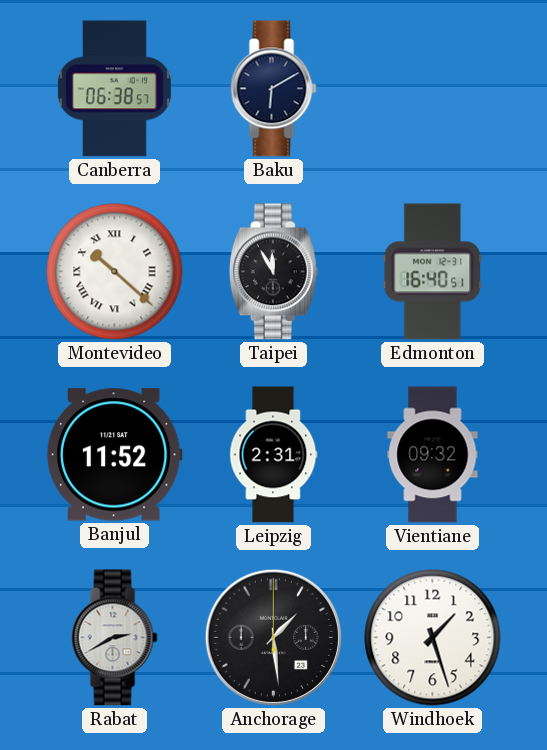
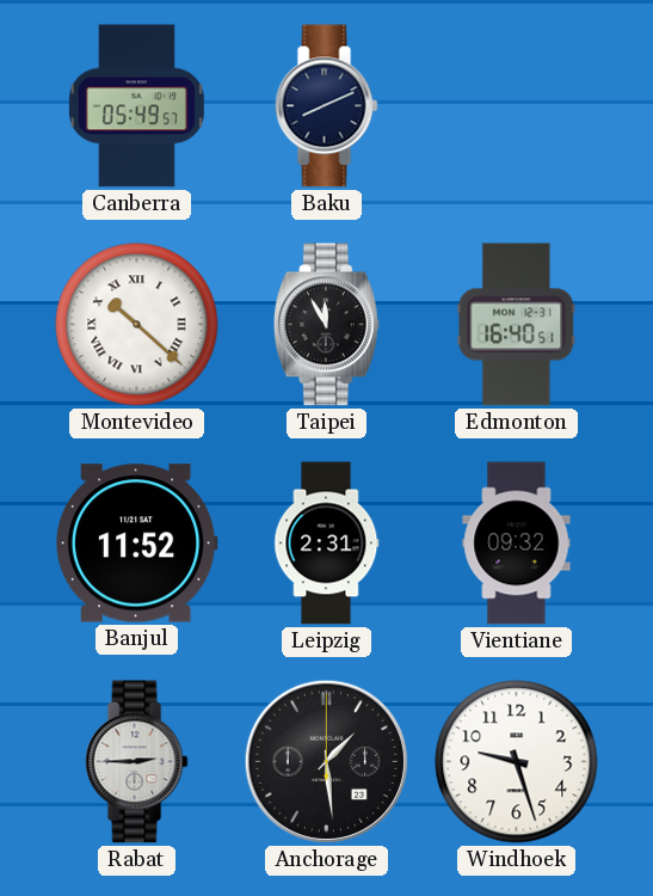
Canberra: 06:38 -> 05:49
Baku: 6:10 -> 8:11
Rabat: 2:40 -> 2:45
Windhoek: 1:27 -> 9:27
